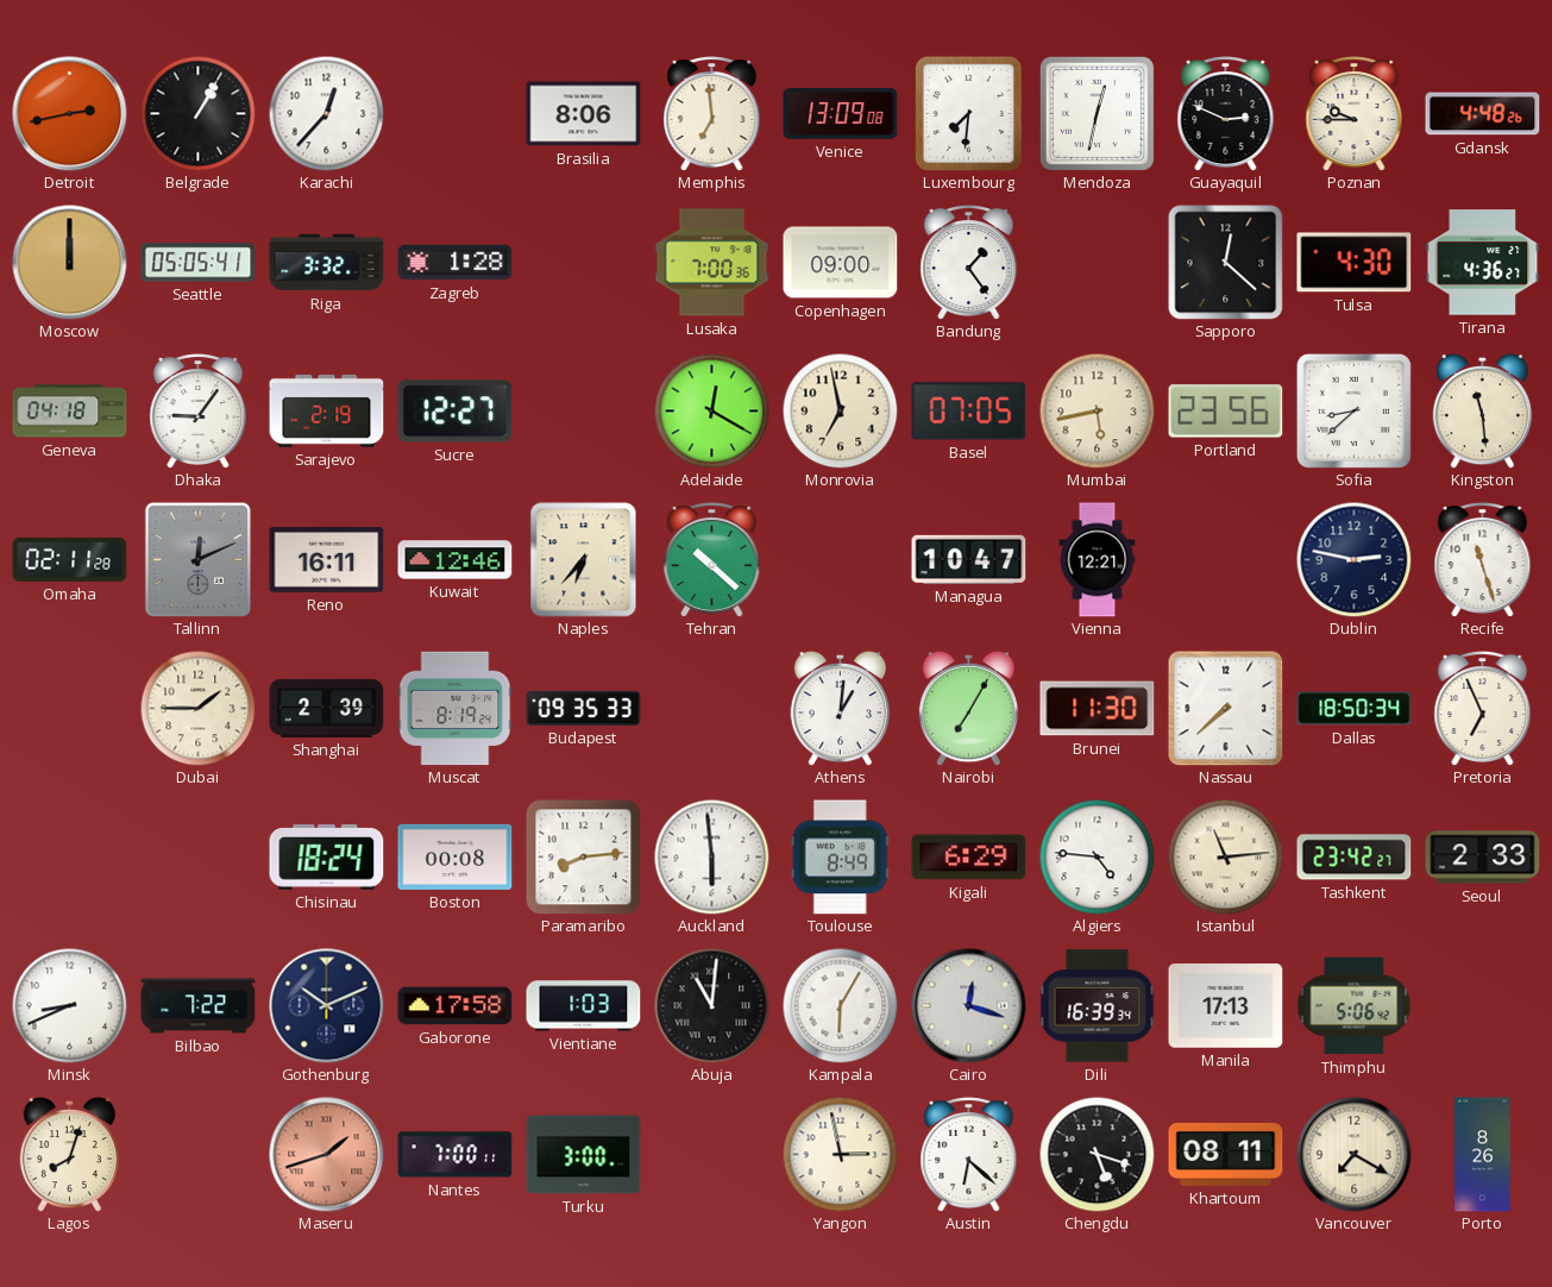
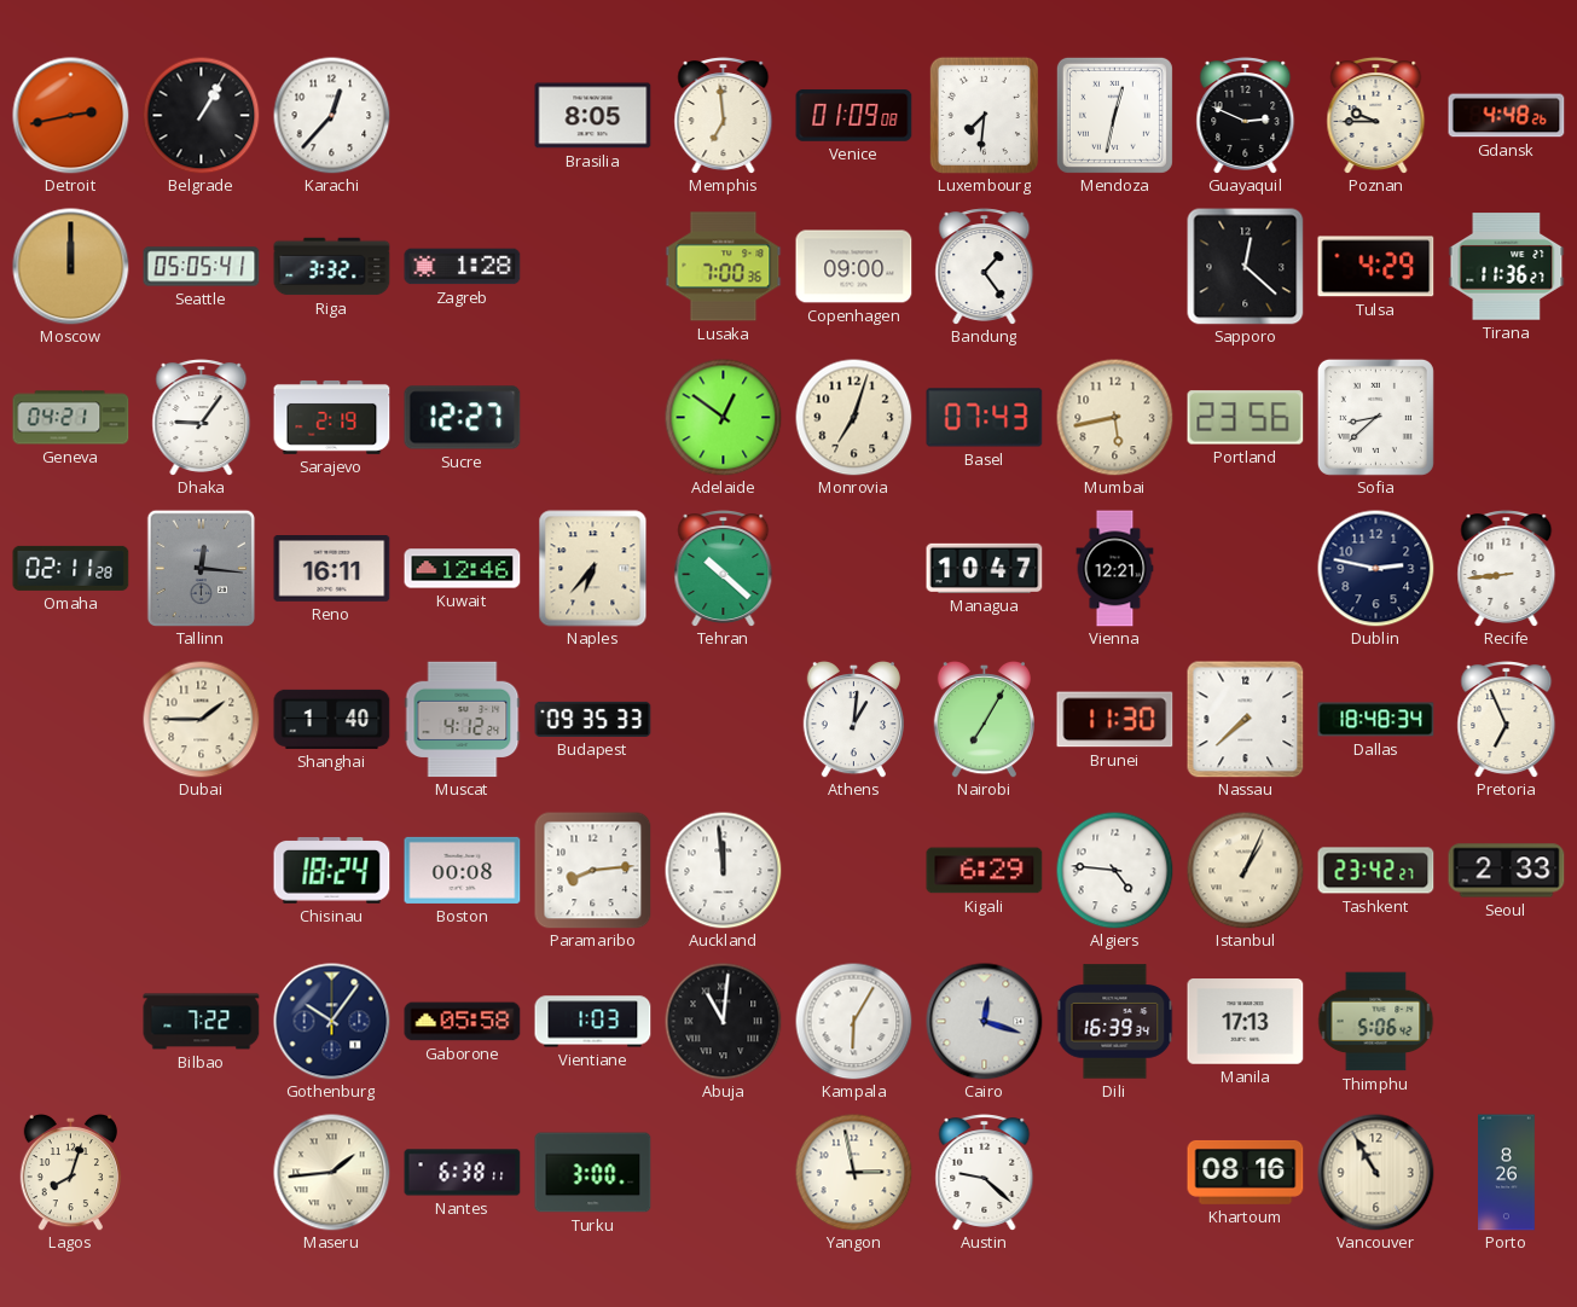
Brasilia: 8:06 -> 8:05
Venice: 13:09 -> 01:09
Tulsa: 4:30 -> 4:29
Tirana: 4:36 -> 11:36
Geneva: 04:18 -> 04:21
Adelaide: 12:20 -> 12:51
Monrovia: 6:58 -> 7:03
Basel: 07:05 -> 07:43
Kingston: 11:29 -> none
Tallinn: 12:11 -> 12:16
Recife: 11:27 -> 8:44
Shanghai: 2:39 -> 1:40
Muscat: 8:19 -> 4:12
Dallas: 18:50 -> 18:48
Auckland: 5:59 -> 11:59
Toulouse: 8:49 -> none
Istanbul: 11:14 -> 1:04
Minsk: 8:41 -> none
Gothenburg: 10:11 -> 10:06
Gaborone: 17:58 -> 05:58
Maseru: 1:42 -> 1:44
Maseru dial: salmon -> cream
Nantes: 7:00 -> 6:38
Austin: 6:22 -> 9:22
Chengdu: 5:18 -> none
Khartoum: 08:11 -> 08:16
Vancouver: 7:20 -> 10:55
